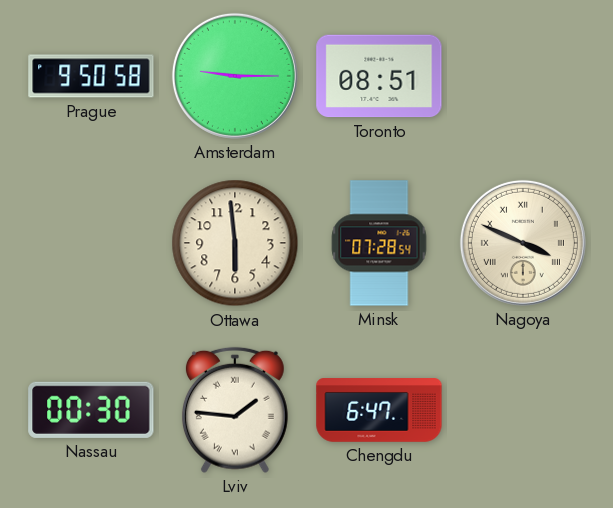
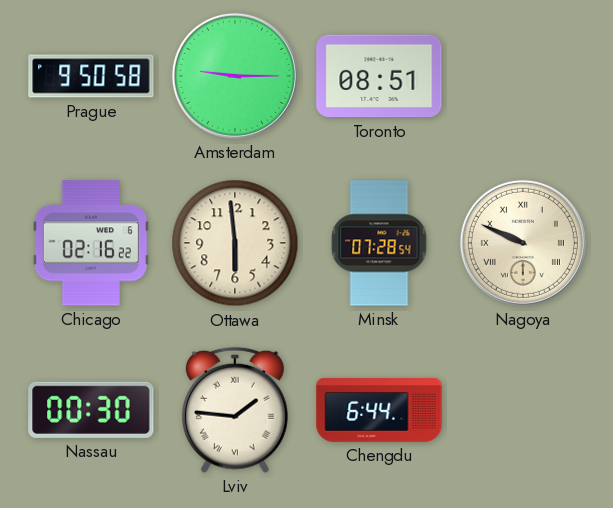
Chicago: none -> 02:16
Nagoya: 3:49 -> 9:49
Chengdu: 6:47 -> 6:44
